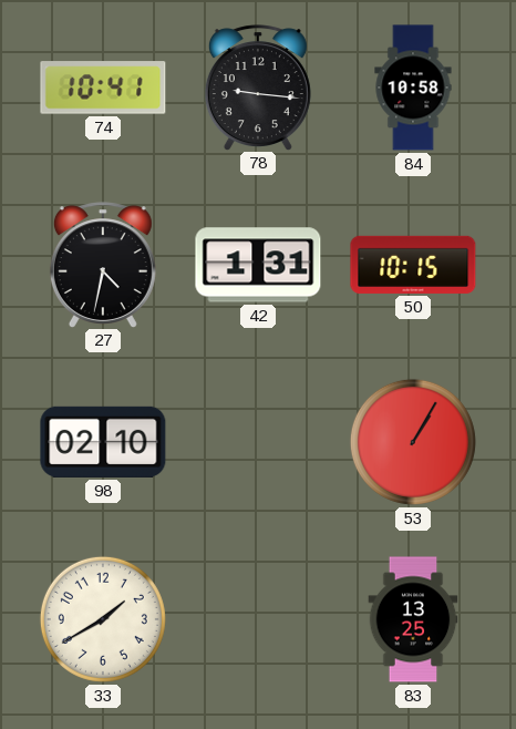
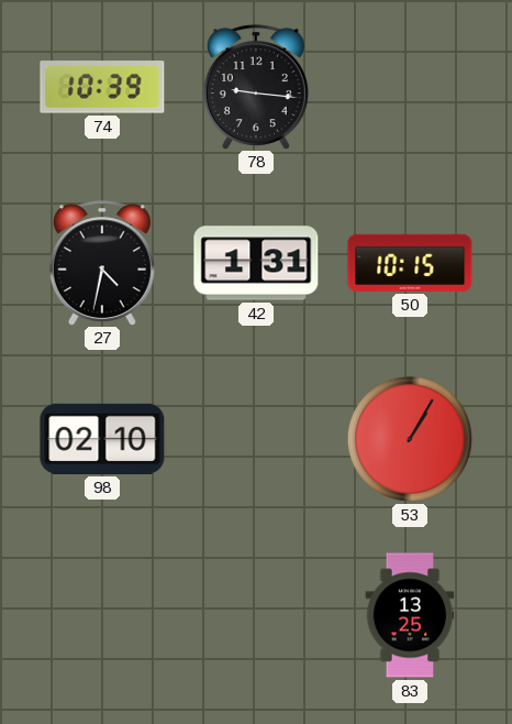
74: 10:41 -> 10:39
84: 10:58 -> none
33: 1:40 -> none
